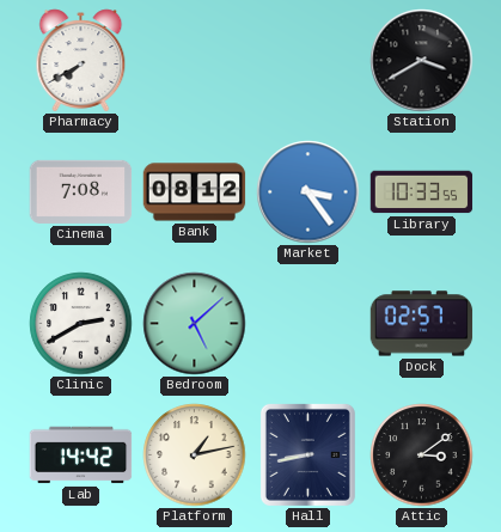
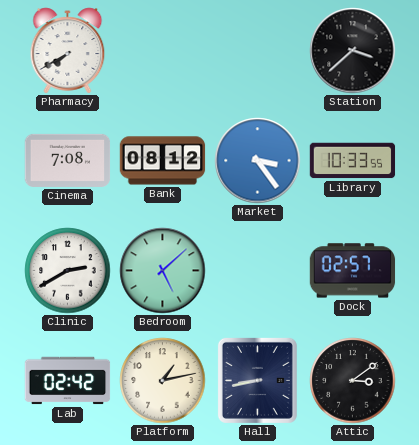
Station: 3:40 -> 3:38
Lab: 14:42 -> 02:42
